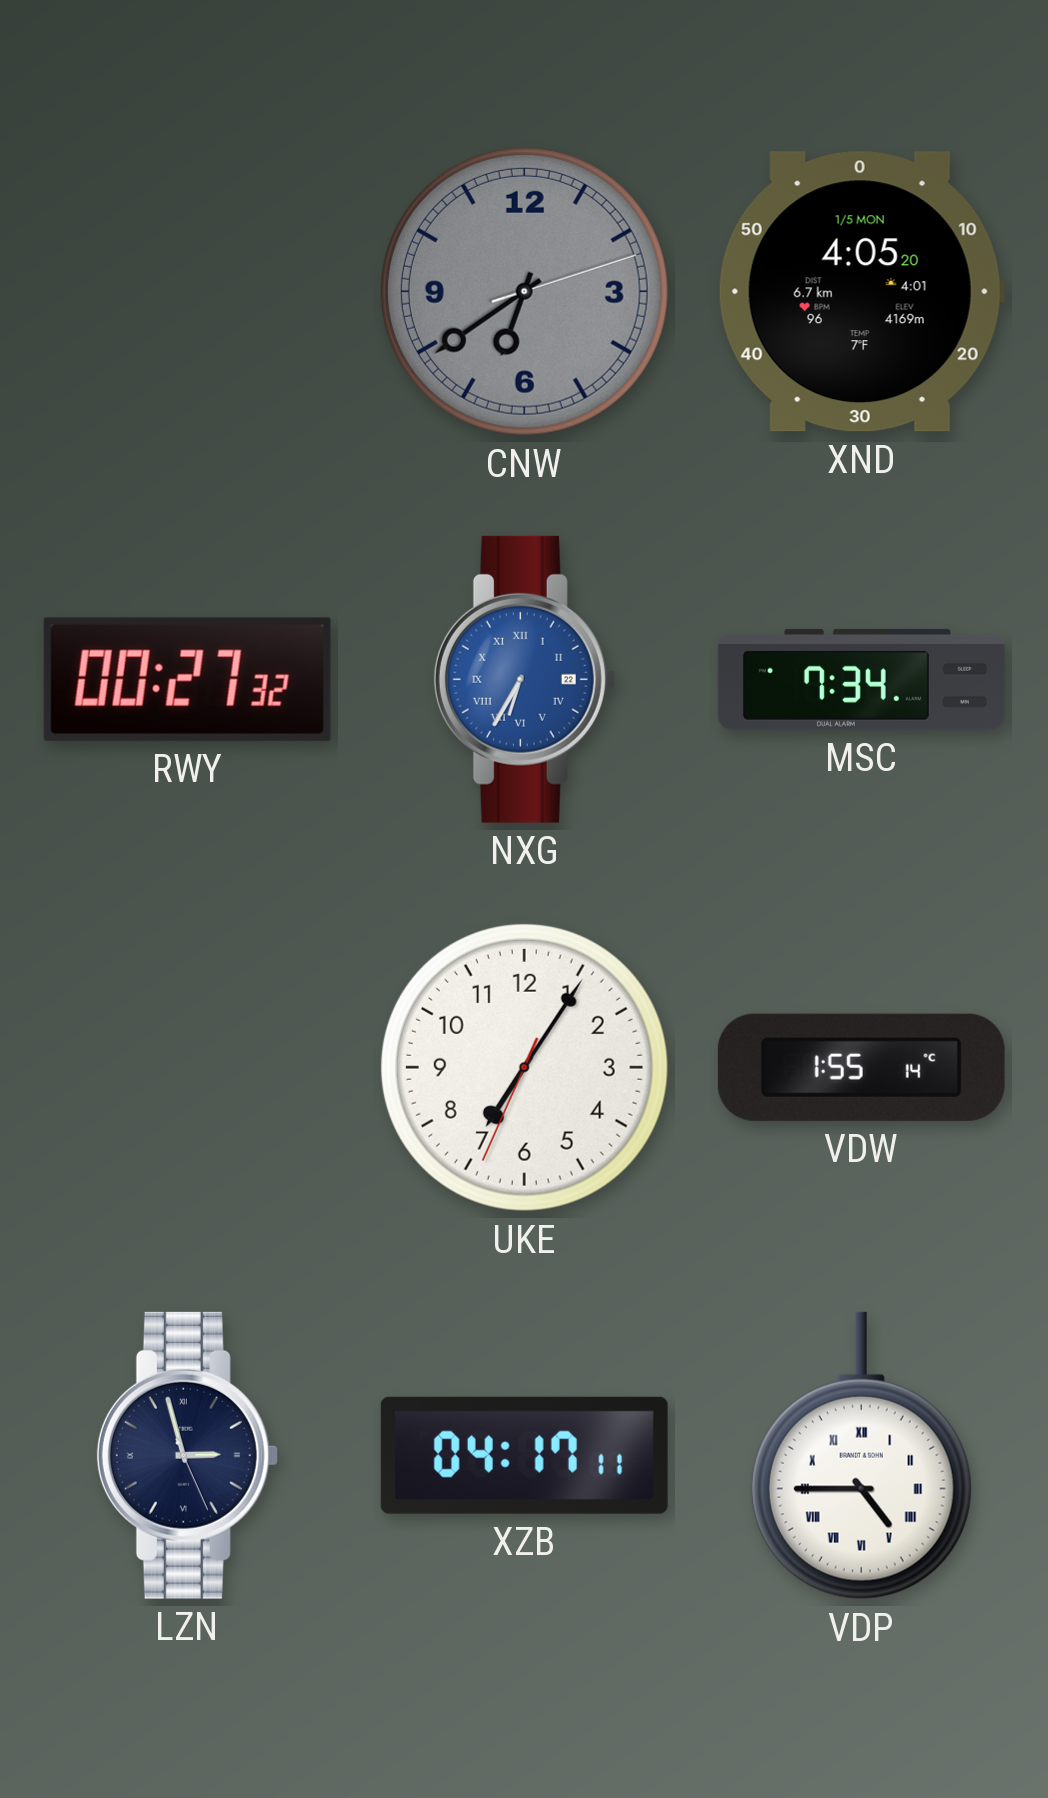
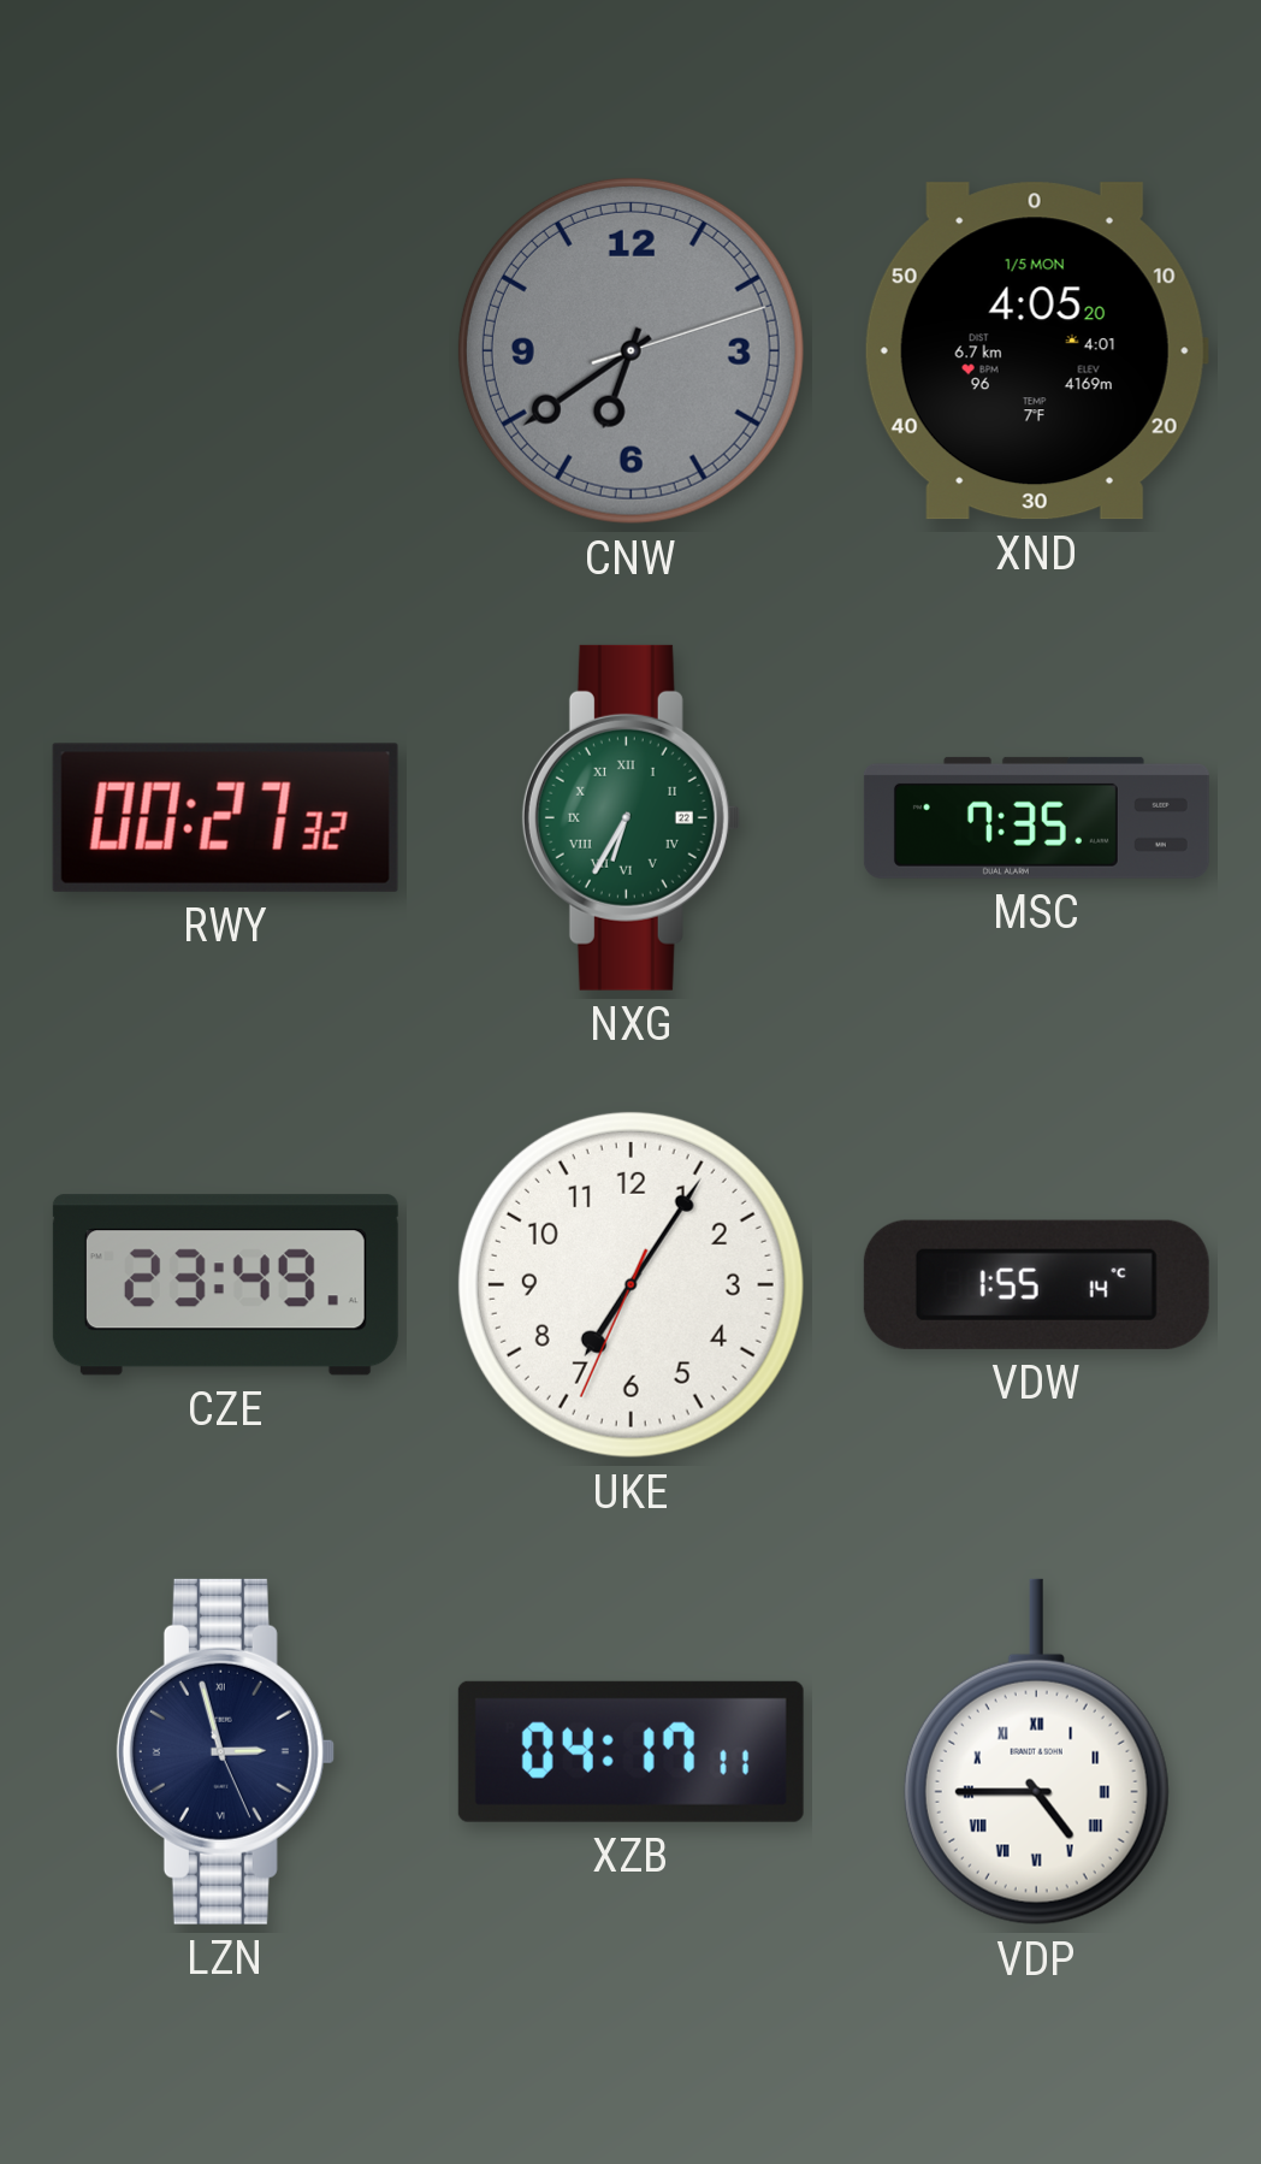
NXG dial: blue -> green
MSC: 7:34 -> 7:35
CZE: none -> 23:49
